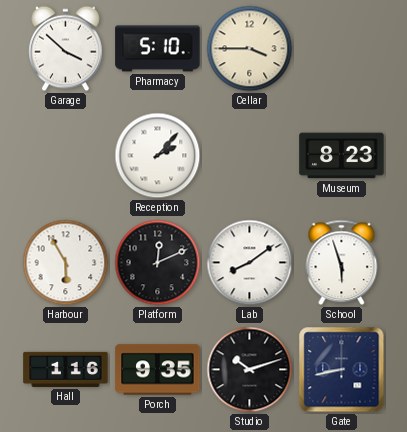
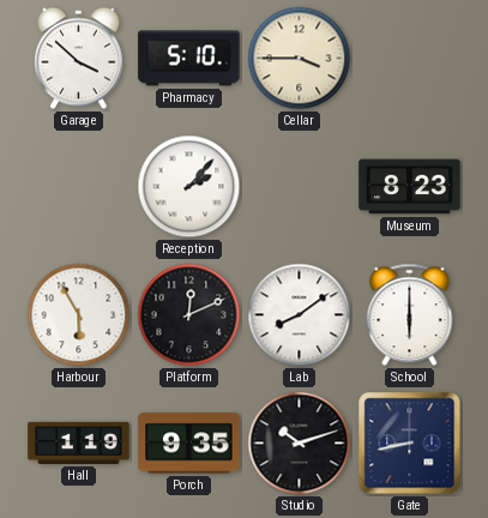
School: 5:57 -> 6:00
Hall: 1:16 -> 1:19
